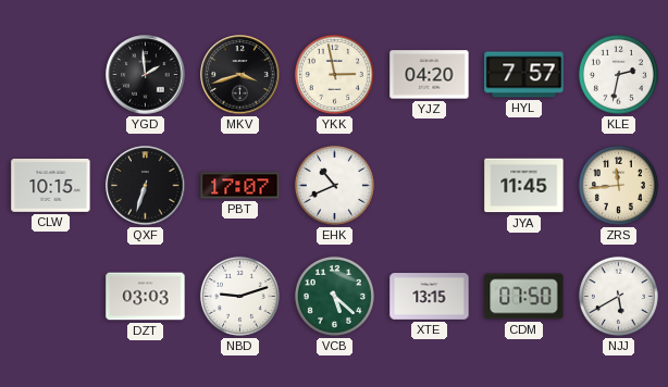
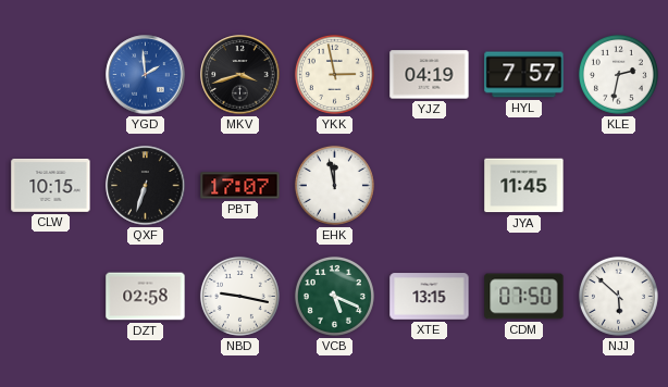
YGD dial: black -> blue
YJZ: 04:20 -> 04:19
EHK: 10:41 -> 11:58
ZRS: 11:44 -> none
DZT: 03:03 -> 02:58
NBD: 9:12 -> 9:17
VCB: 5:22 -> 5:19
NJJ: 5:40 -> 5:52
